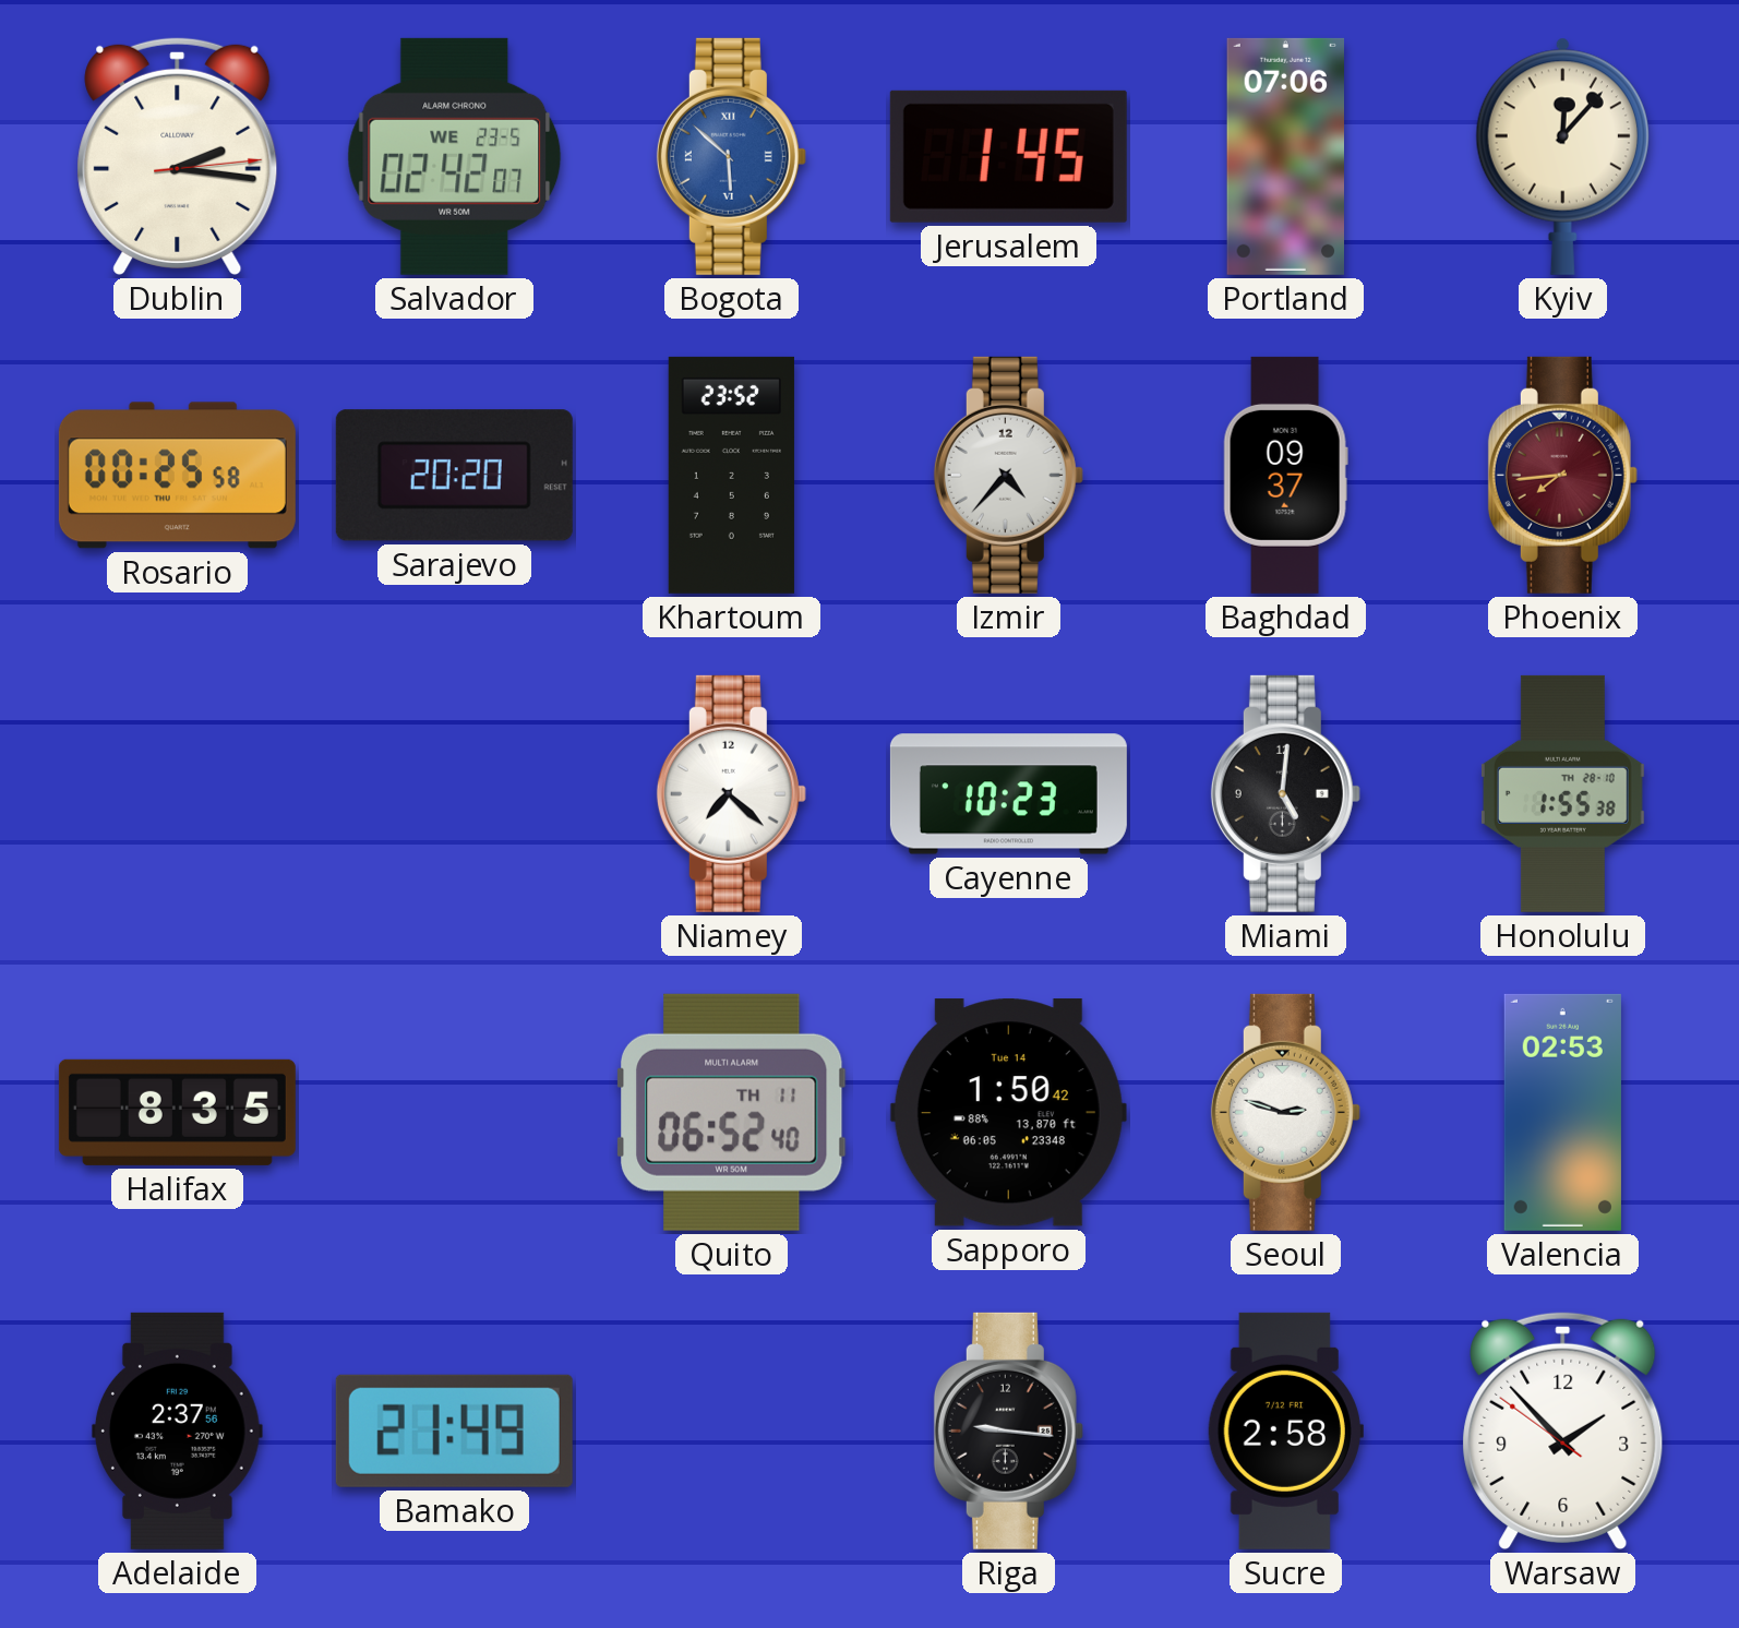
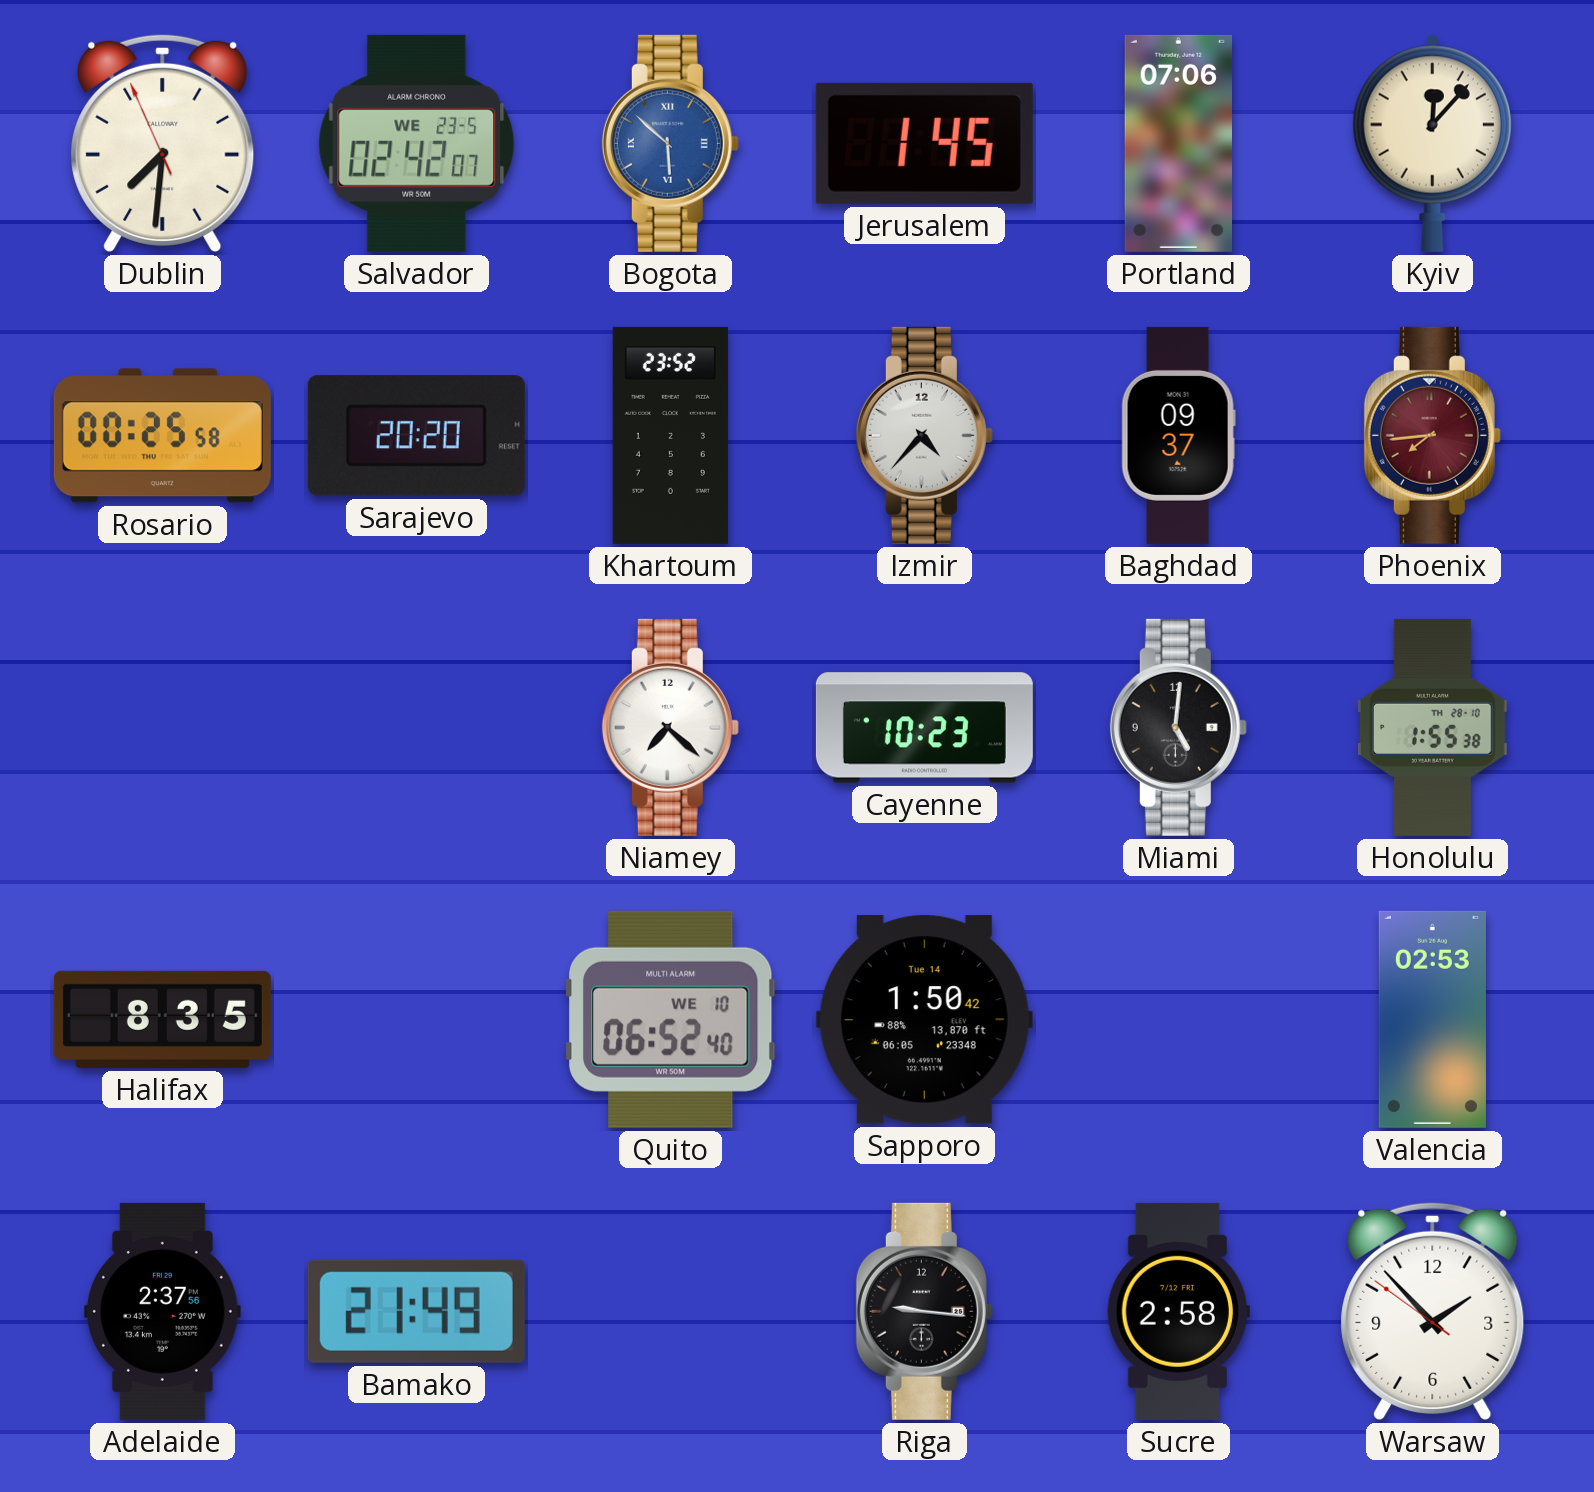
Dublin: 2:16 -> 7:30
Quito date: TH 11 -> WE 10
Seoul: 2:48 -> none
